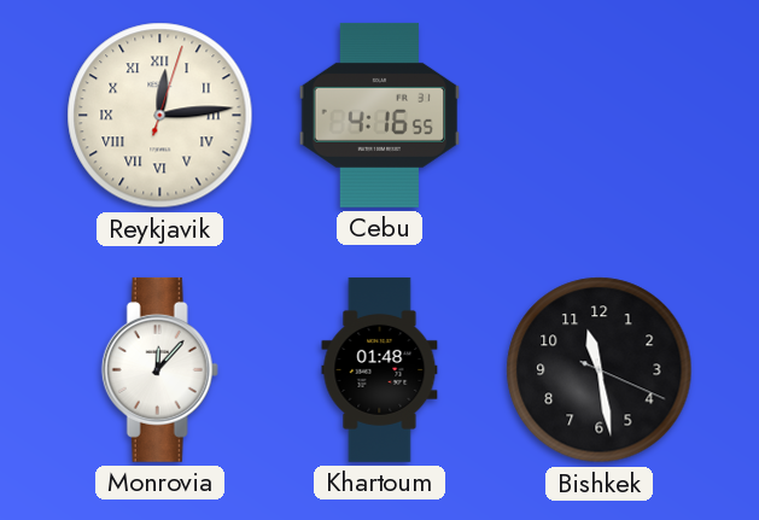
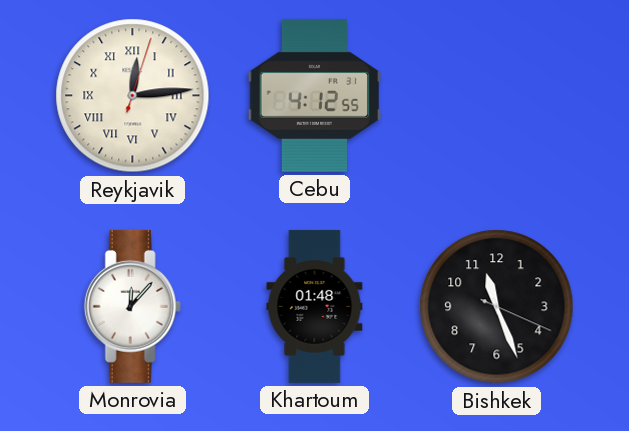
Cebu: 4:16 -> 4:12
Bishkek: 11:28 -> 11:26
